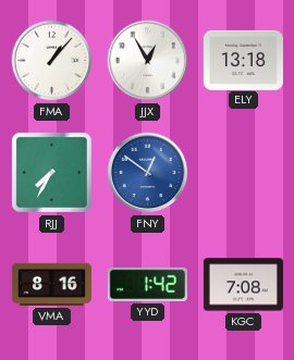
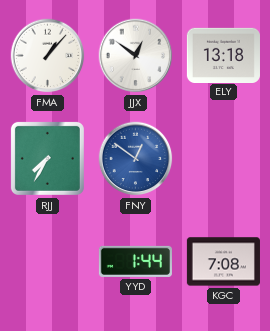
JJX: 12:55 -> 12:51
VMA: 8:16 -> none
YYD: 1:42 -> 1:44
